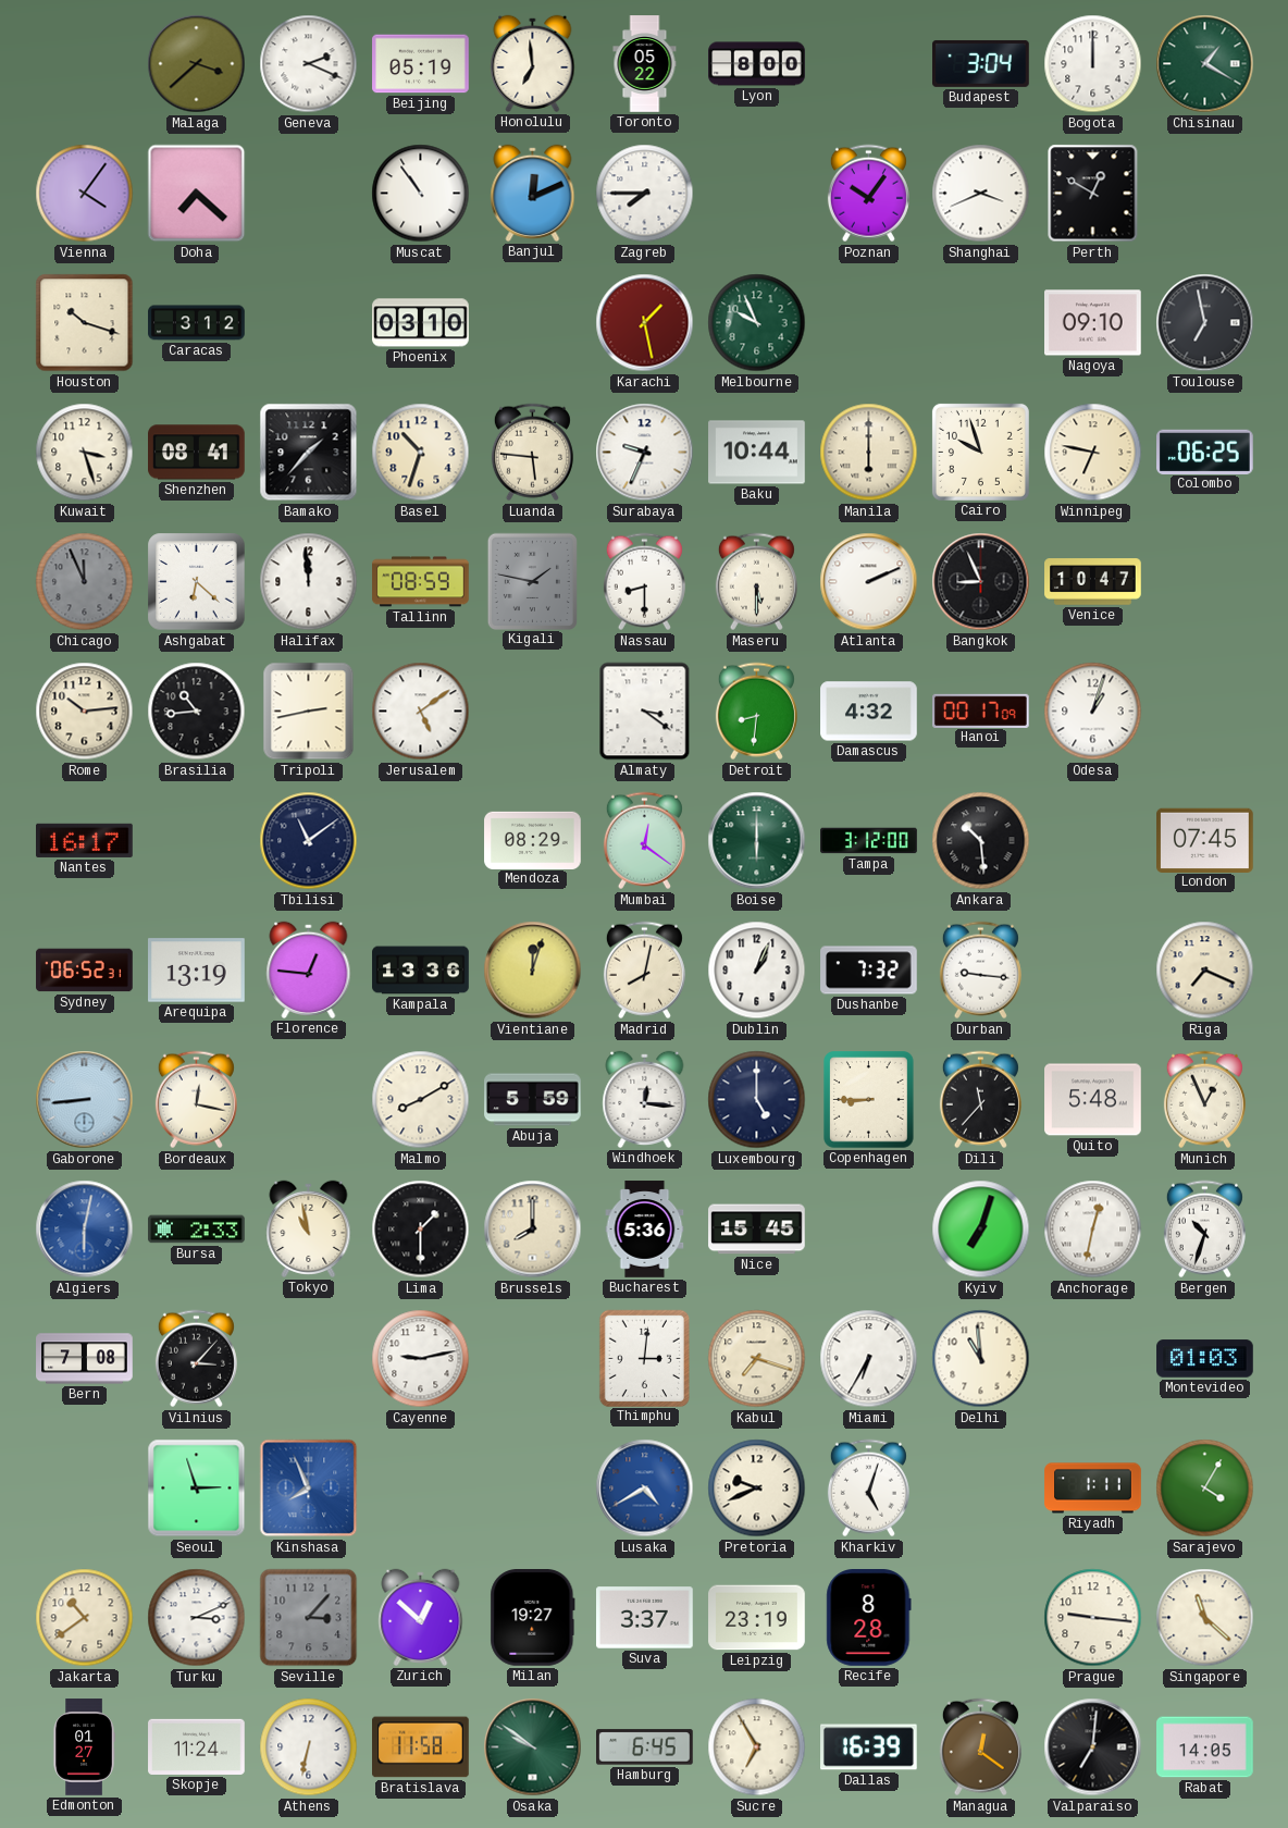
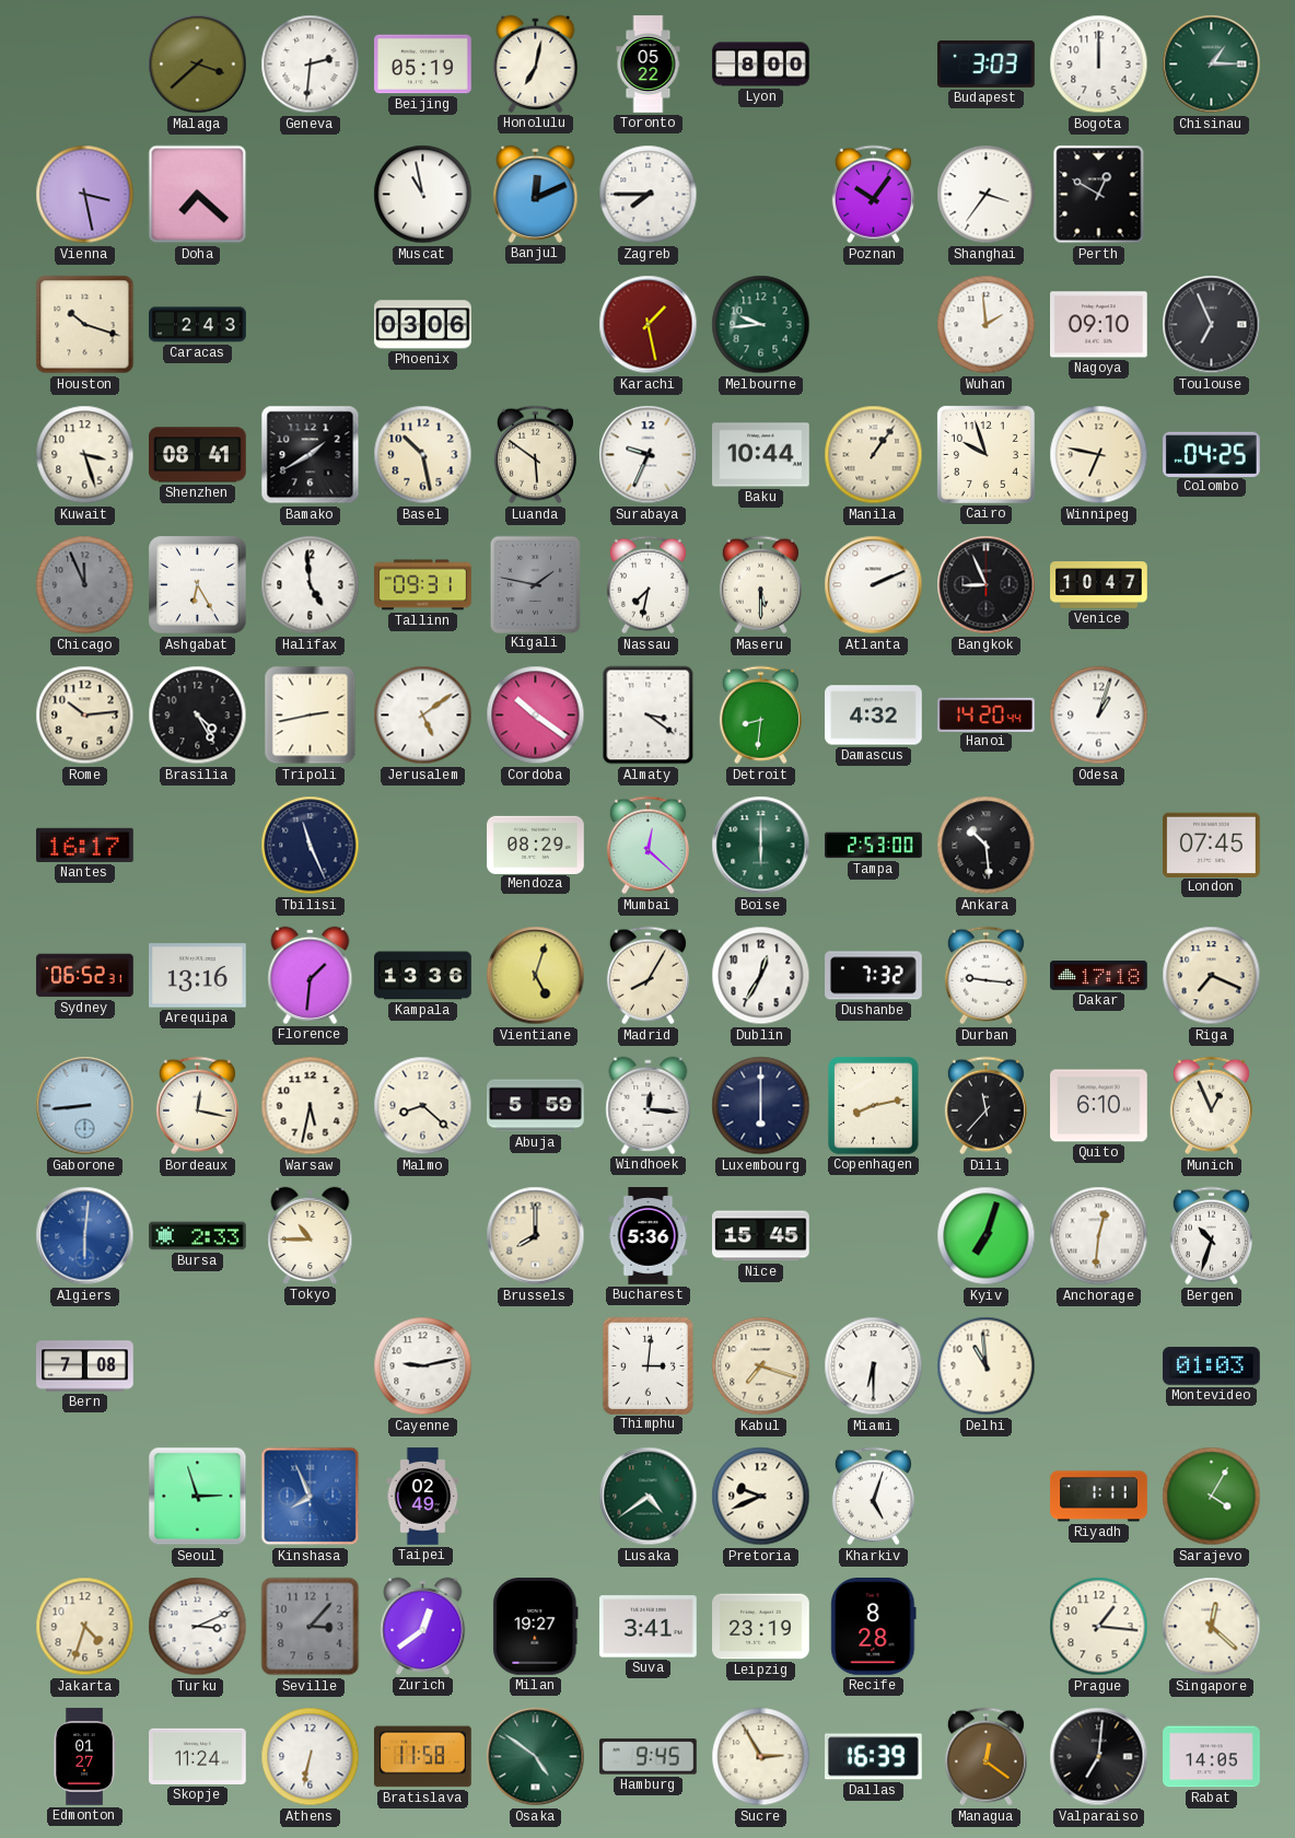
Geneva: 2:19 -> 2:31
Honolulu: 6:59 -> 7:02
Budapest: 3:04 -> 3:03
Chisinau: 1:20 -> 1:15
Vienna: 4:06 -> 3:28
Muscat: 10:54 -> 10:58
Shanghai: 3:41 -> 3:36
Caracas: 3:12 -> 2:43
Phoenix: 03:10 -> 03:06
Melbourne: 9:56 -> 9:44
Wuhan: none -> 1:59
Toulouse: 6:58 -> 6:56
Bamako: 1:37 -> 1:40
Basel: 10:33 -> 10:28
Luanda: 5:46 -> 5:51
Manila: 6:00 -> 1:06
Colombo: 06:25 -> 04:25
Ashgabat: 6:22 -> 6:25
Halifax: 11:59 -> 4:59
Tallinn: 08:59 -> 09:31
Nassau: 8:30 -> 7:32
Brasilia: 10:44 -> 4:25
Cordoba: none -> 10:21
Hanoi: 00:17 -> 14:20
Tbilisi: 11:09 -> 11:26
Mumbai: 12:21 -> 12:22
Tampa: 3:12 -> 2:53
Arequipa: 13:19 -> 13:16
Florence: 12:46 -> 1:31
Vientiane: 12:03 -> 5:03
Madrid: 8:02 -> 8:05
Dublin: 1:04 -> 12:35
Dakar: none -> 17:18
Warsaw: none -> 5:32
Malmo: 8:10 -> 8:22
Luxembourg: 5:00 -> 6:00
Copenhagen: 8:45 -> 8:13
Quito: 5:48 -> 6:10
Algiers: 6:02 -> 6:01
Tokyo: 10:58 -> 10:45
Lima: 1:30 -> none
Anchorage: 12:32 -> 12:31
Vilnius: 3:07 -> none
Miami: 6:35 -> 6:30
Taipei: none -> 02:49
Lusaka: 4:40 -> 4:39
Lusaka dial: blue -> green
Jakarta: 10:39 -> 4:33
Zurich: 12:52 -> 12:39
Suva: 3:37 -> 3:41
Prague: 9:16 -> 1:16
Singapore: 11:22 -> 12:22
Osaka: 9:51 -> 4:51
Hamburg: 6:45 -> 9:45
Sucre: 6:55 -> 2:55
